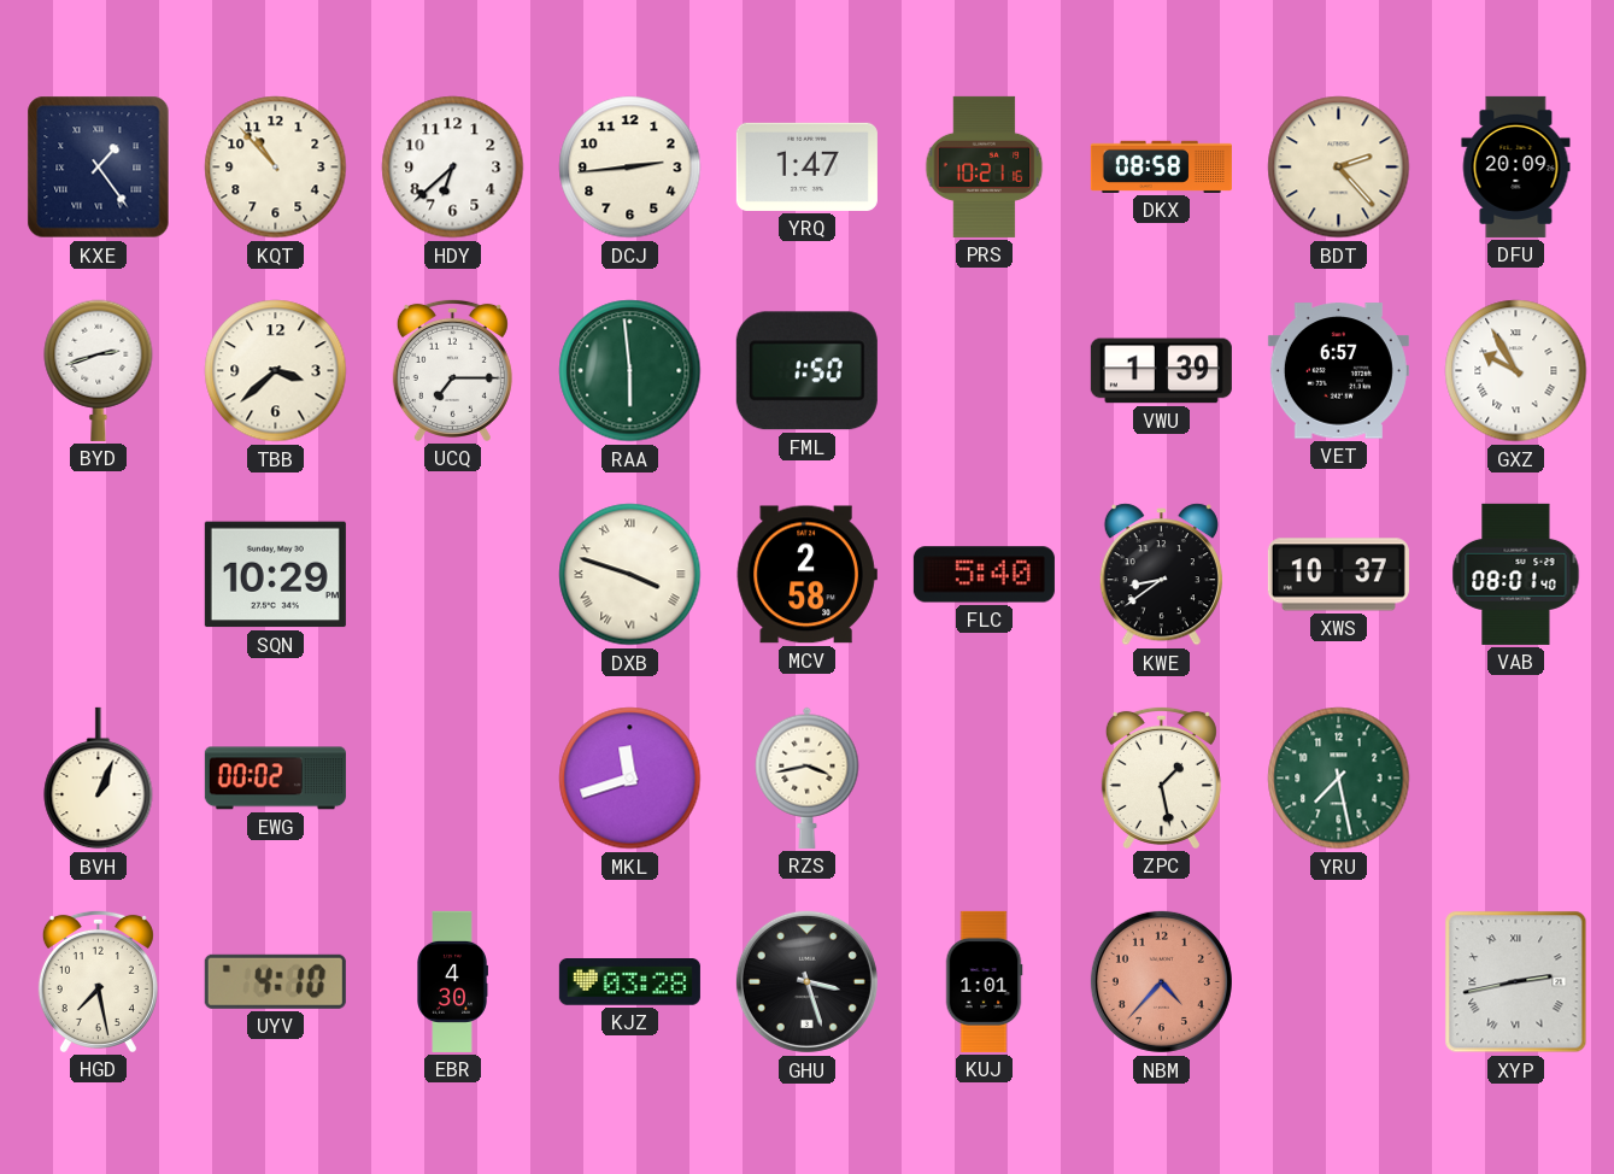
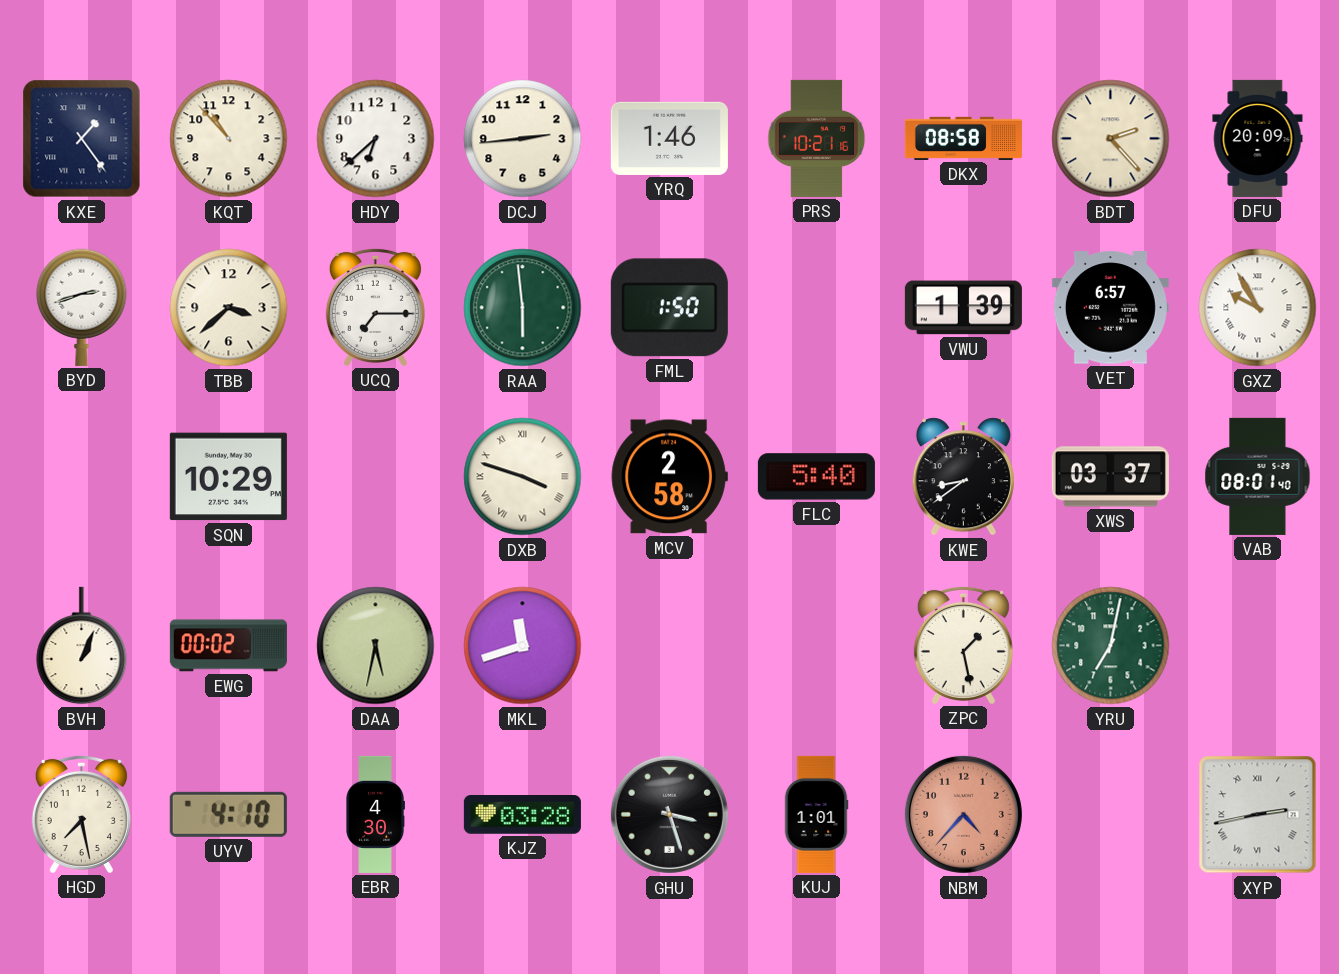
YRQ: 1:47 -> 1:46
XWS: 10:37 -> 03:37
DAA: none -> 5:32
RZS: 3:43 -> none
YRU: 7:28 -> 7:02
